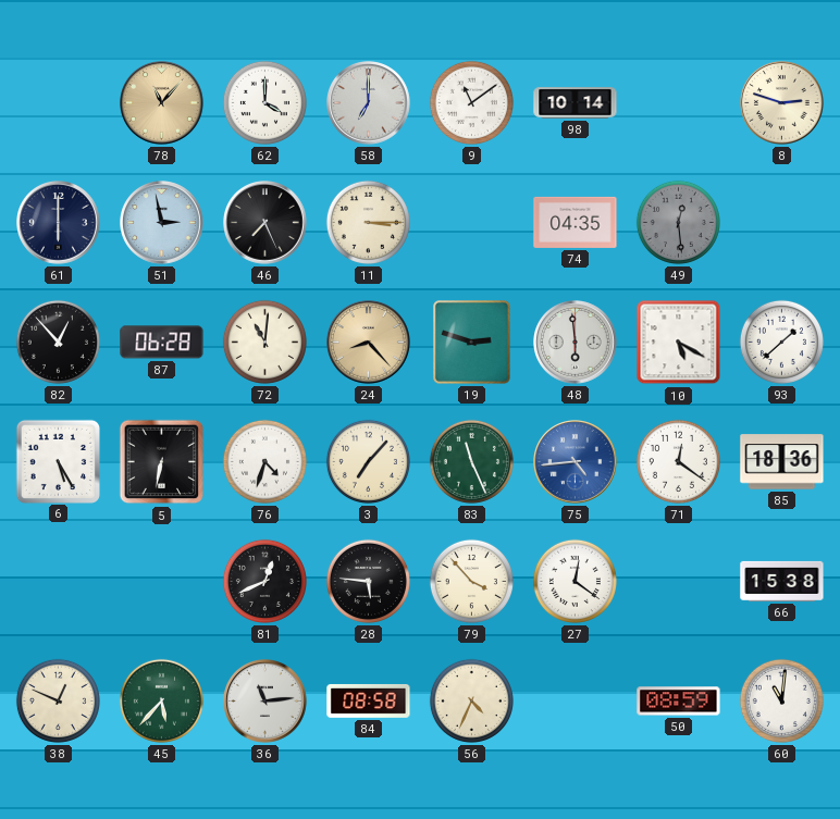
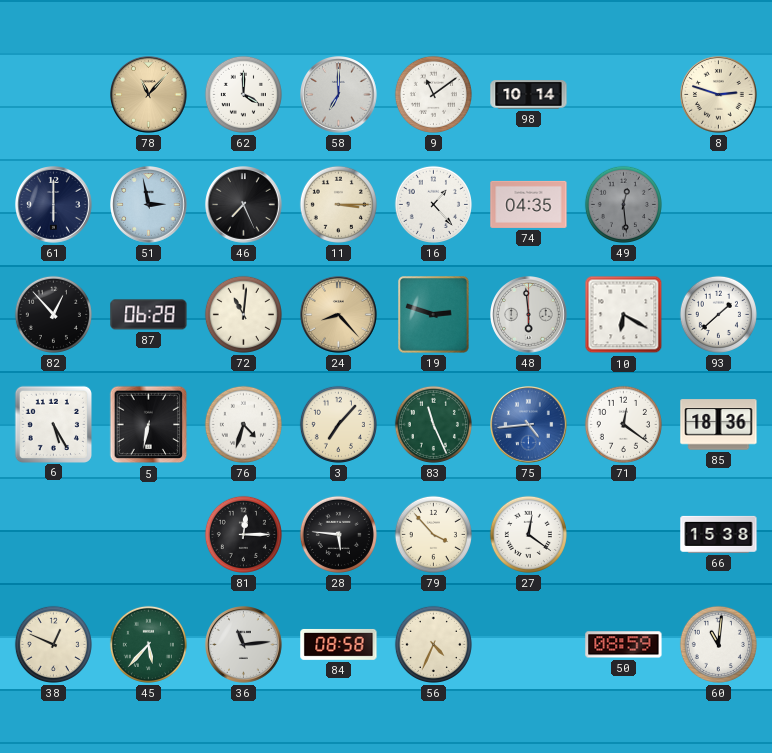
16: none -> 1:23
10: 5:20 -> 6:20
81: 12:41 -> 12:15
